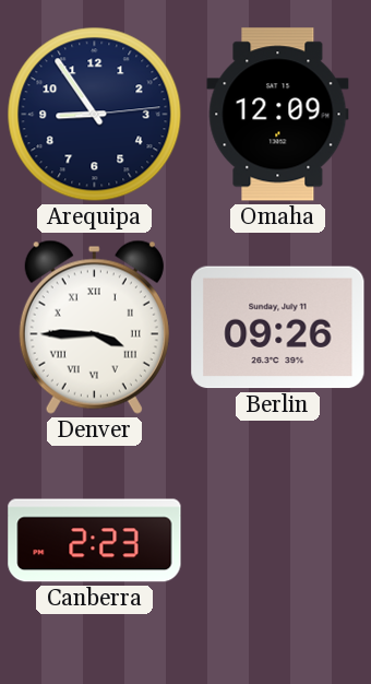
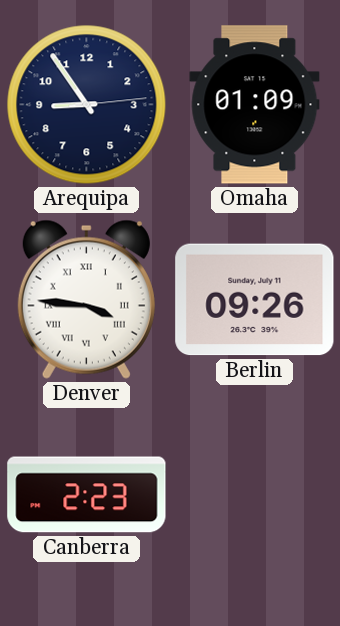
Omaha: 12:09 -> 01:09
Denver: 3:45 -> 3:46
